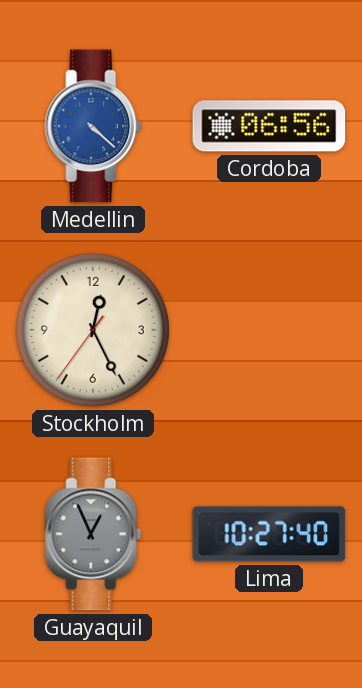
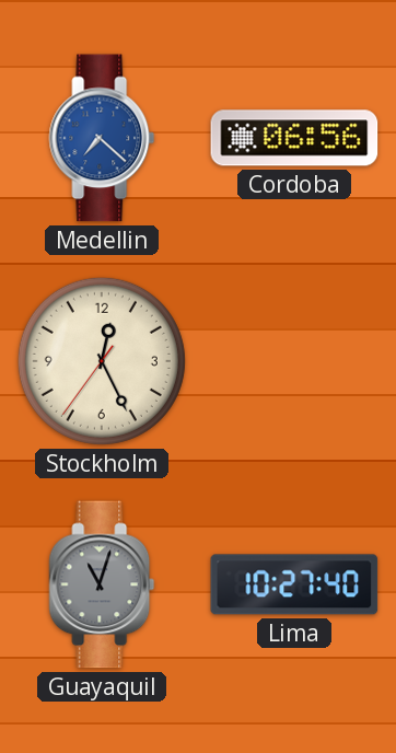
Medellin: 4:22 -> 7:22
Guayaquil: 12:56 -> 11:03
